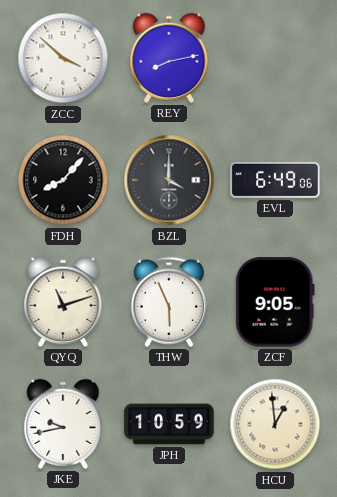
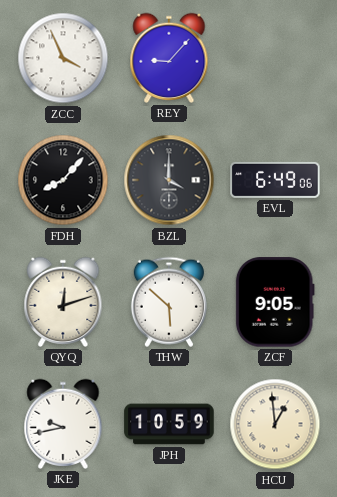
ZCC: 3:52 -> 3:56
REY: 8:13 -> 9:07
QYQ: 11:12 -> 12:12
THW: 5:56 -> 5:52
